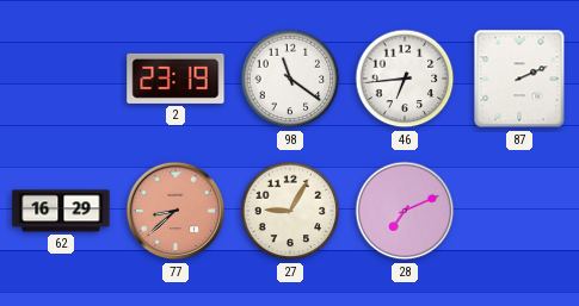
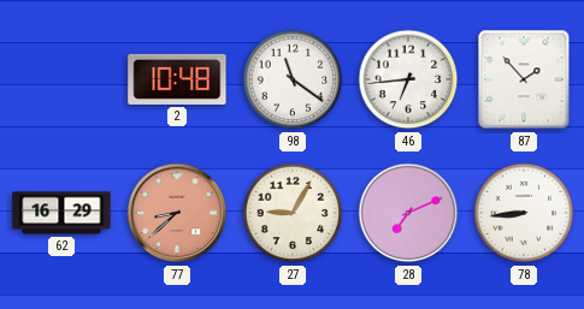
2: 23:19 -> 10:48
87: 2:11 -> 1:53
78: none -> 8:44
